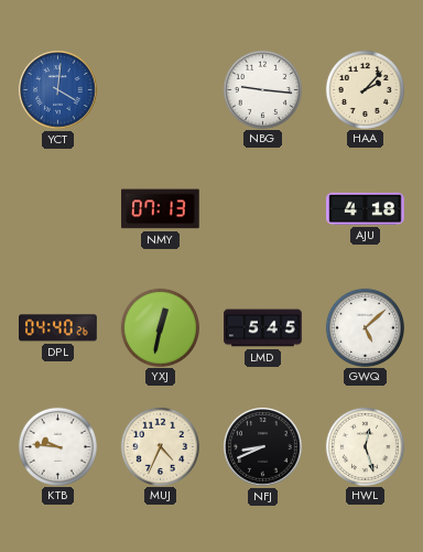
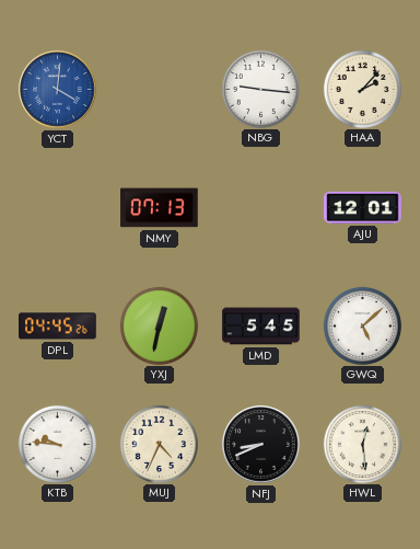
AJU: 4:18 -> 12:01
DPL: 04:40 -> 04:45
HWL: 12:27 -> 12:29
